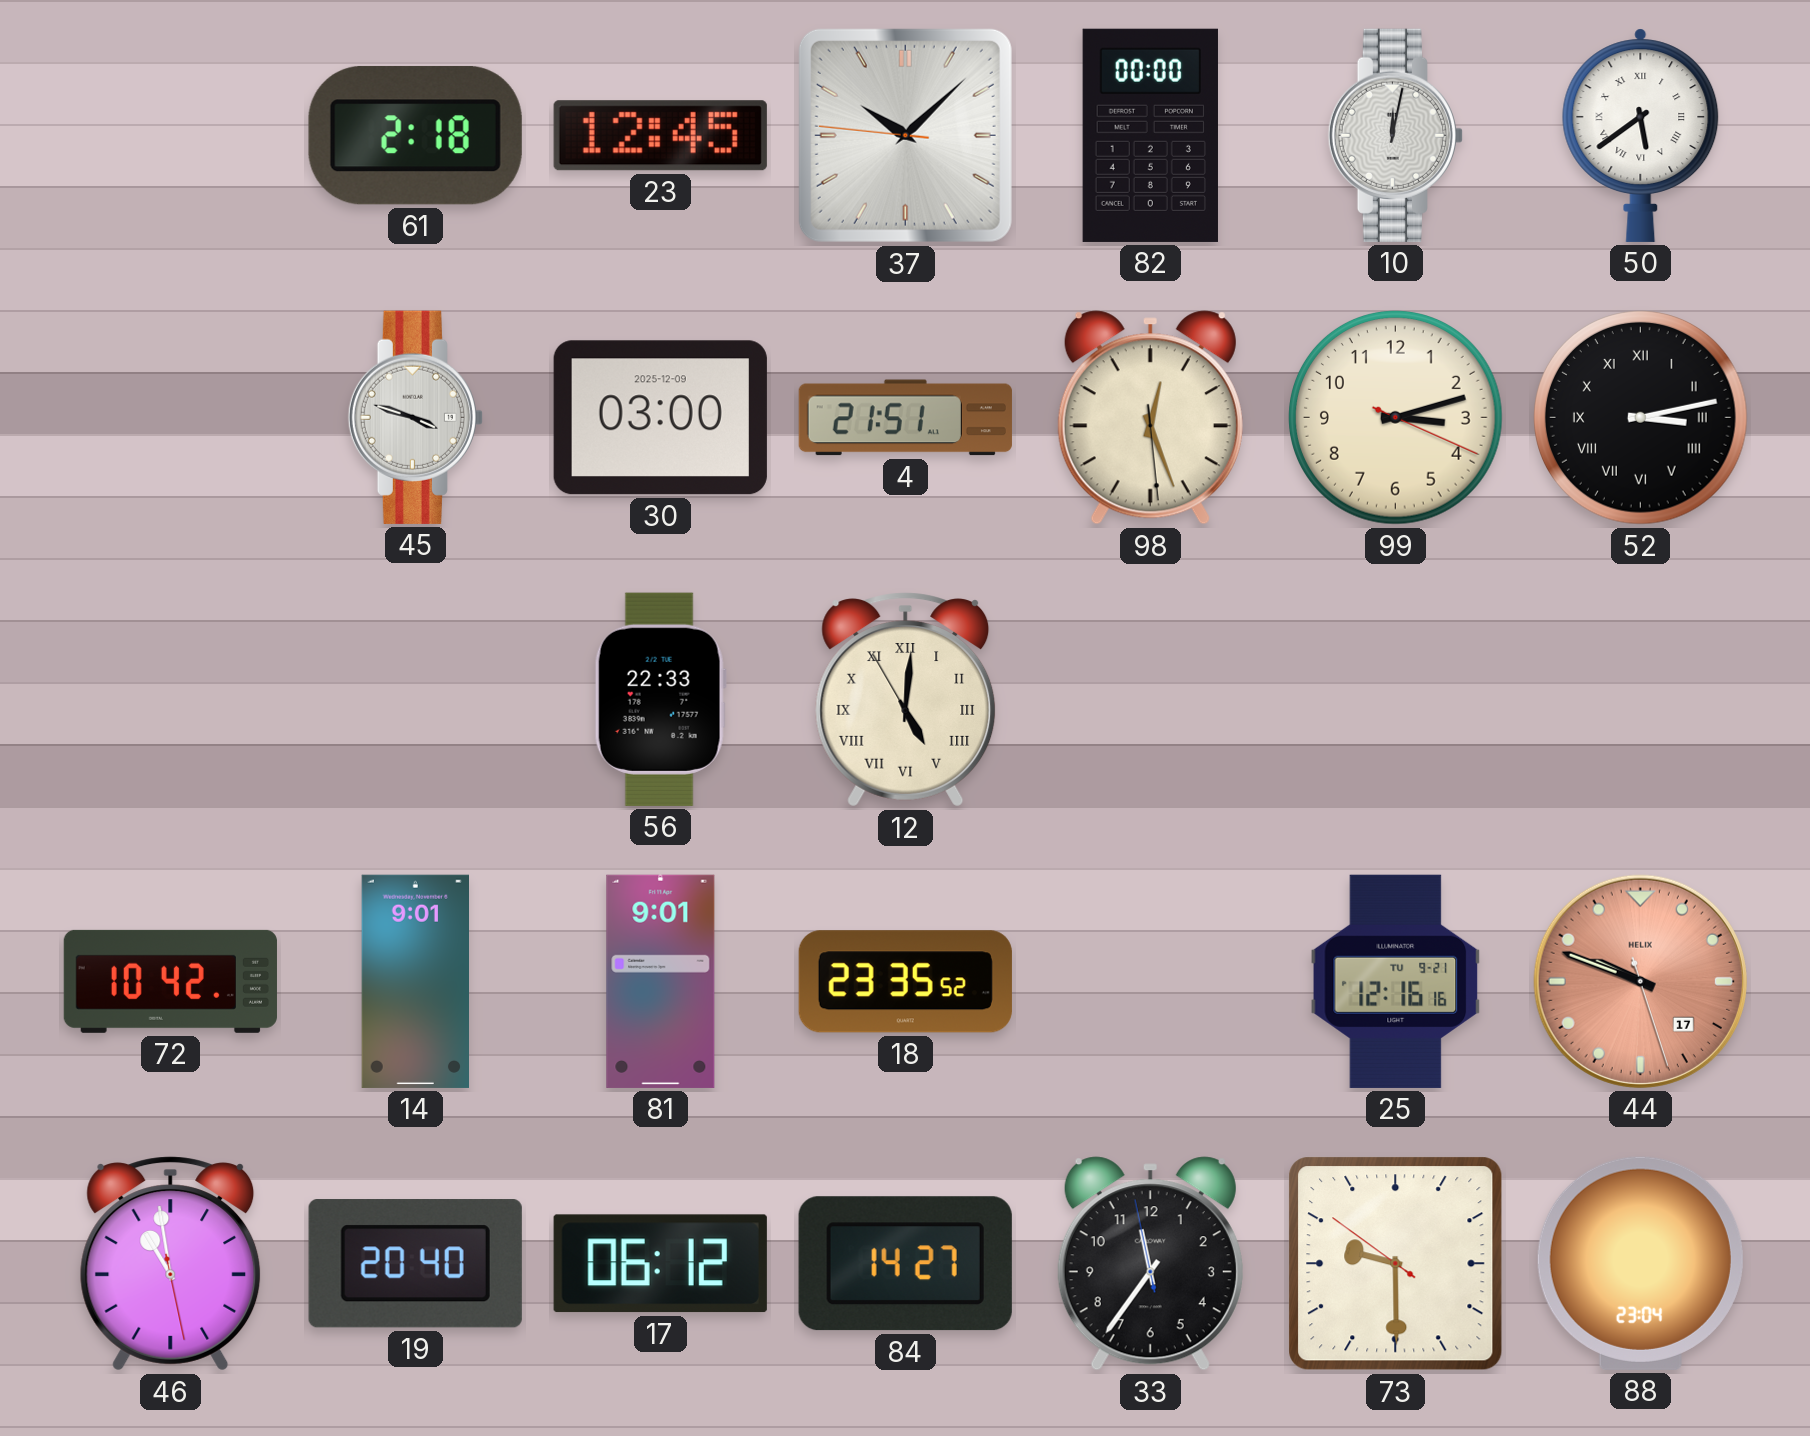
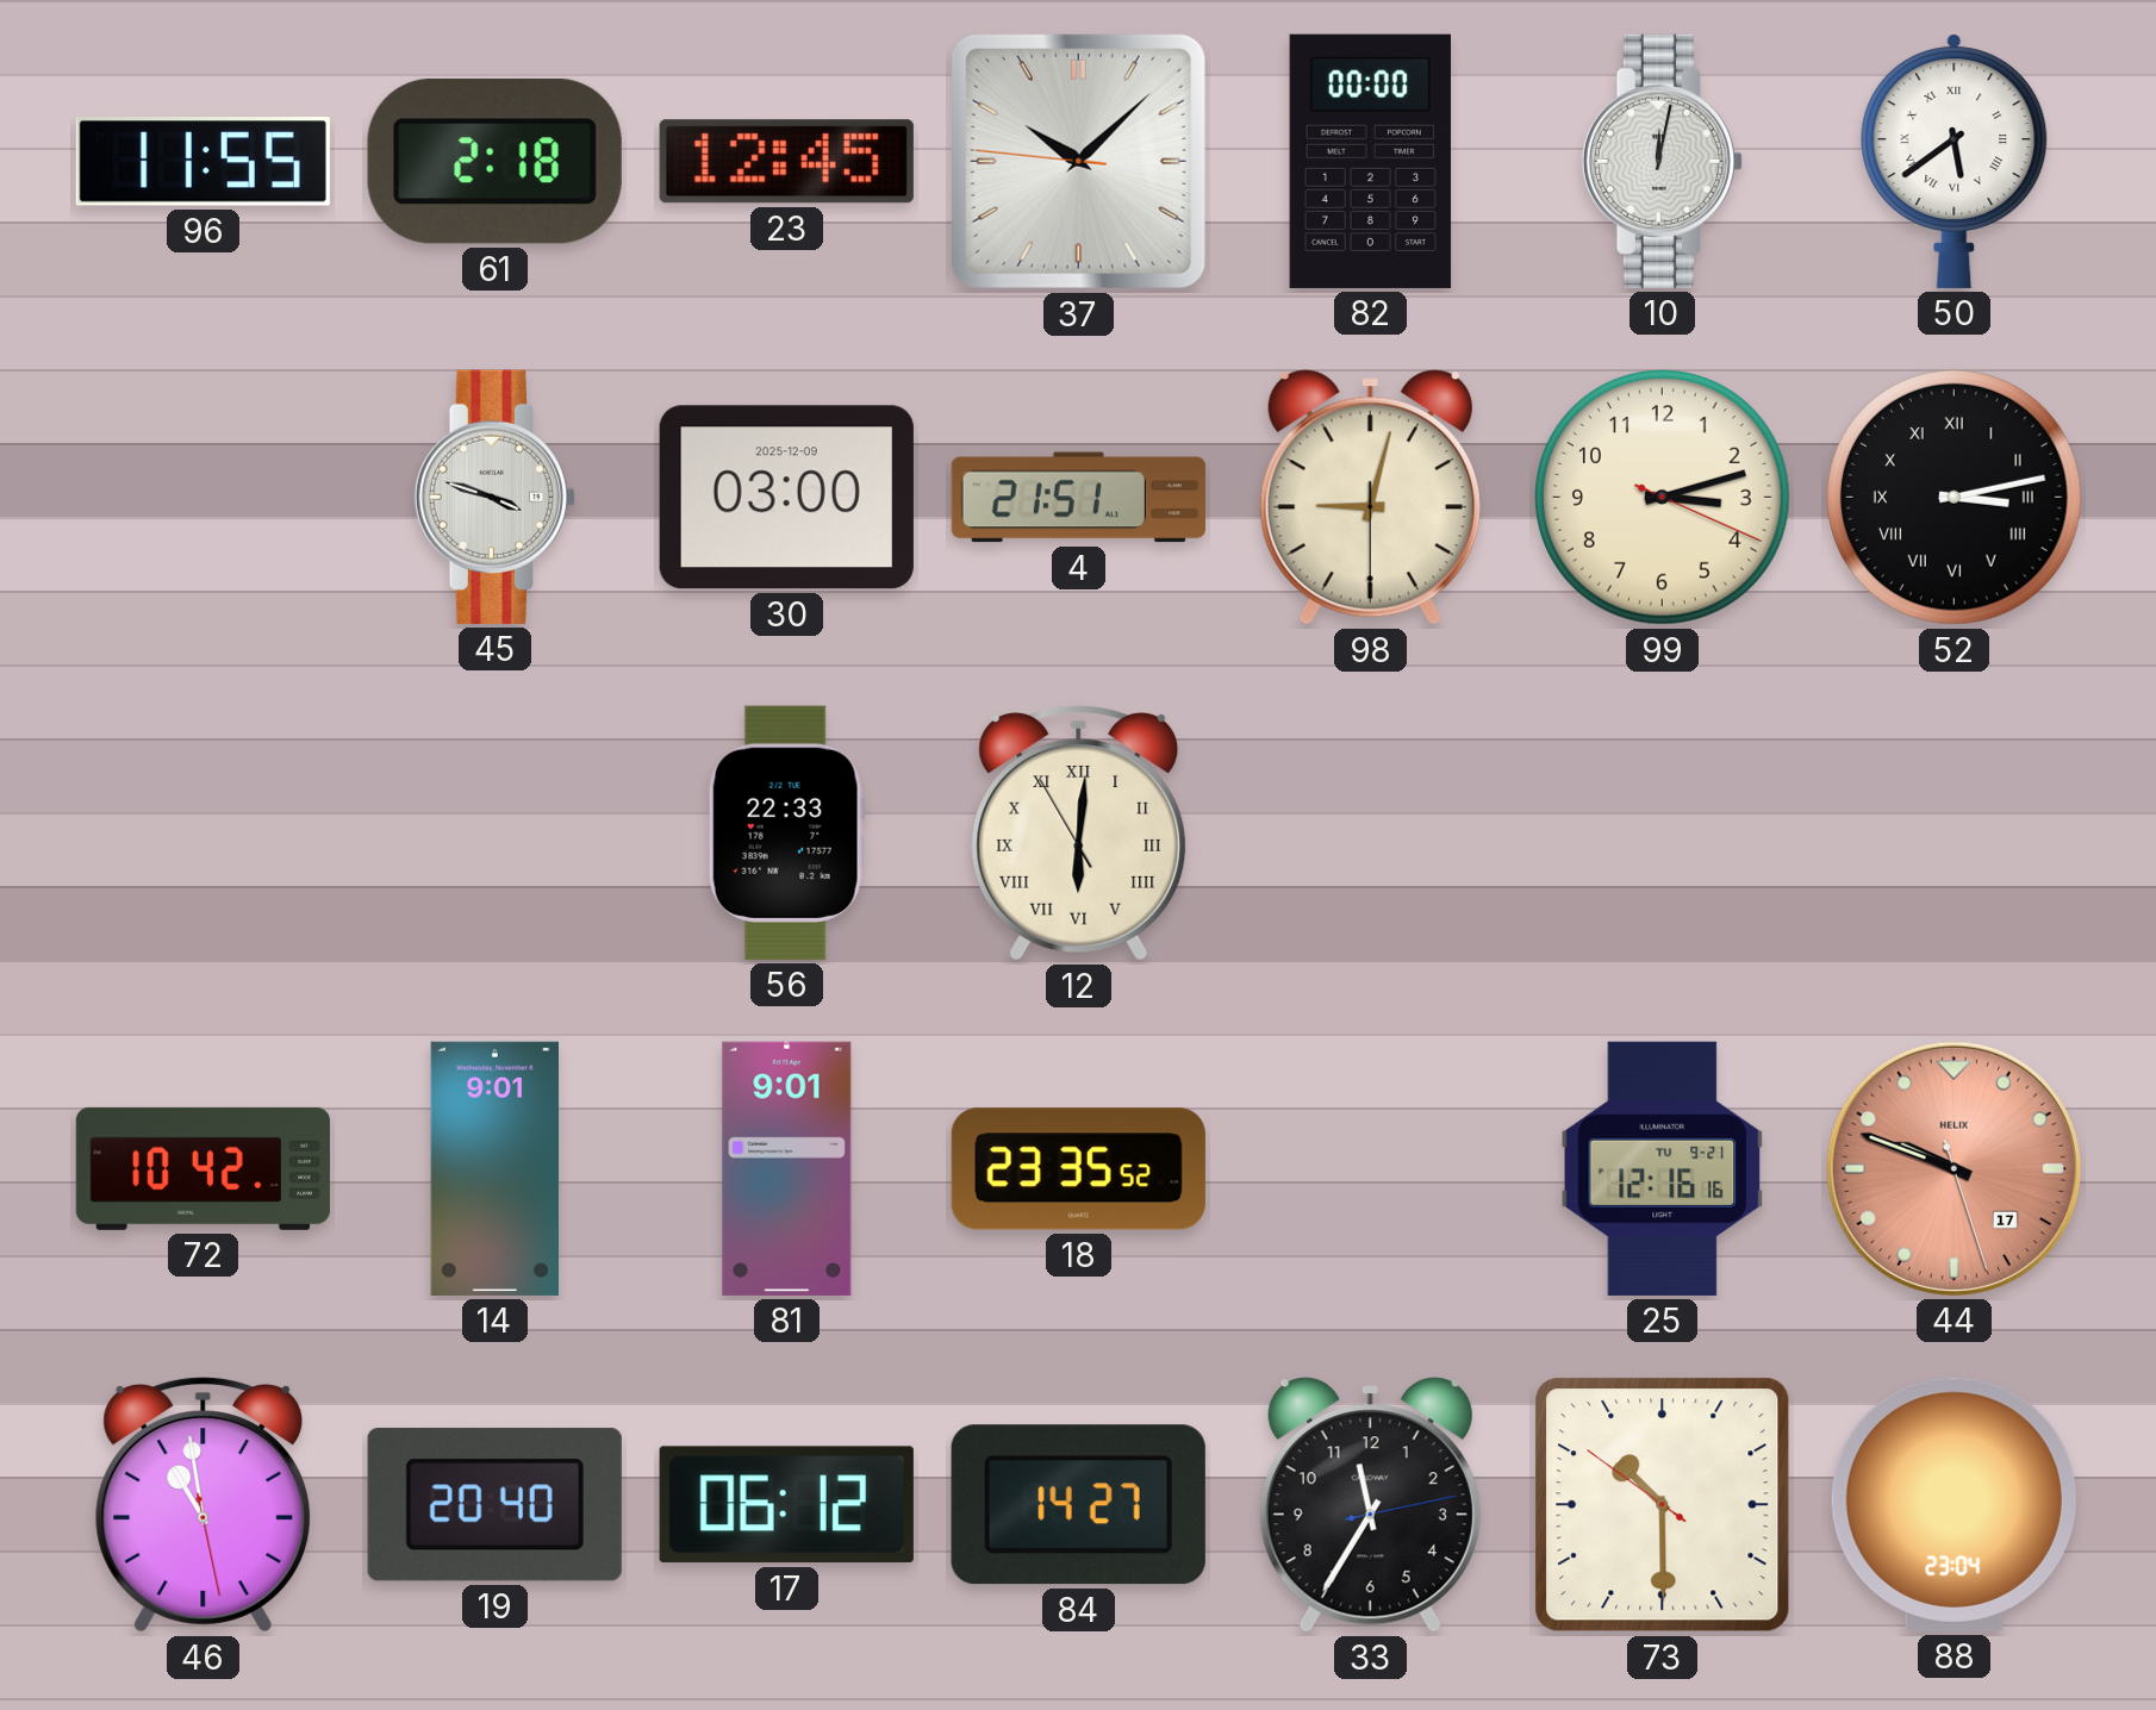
96: none -> 11:55
98: 12:26 -> 9:02
12: 5:00 -> 6:00
33: 11:35:58 -> 11:35:13
73: 9:29 -> 10:29
